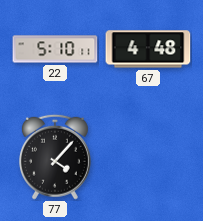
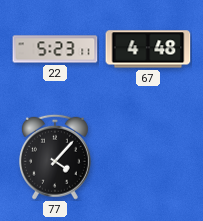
22: 5:10 -> 5:23
